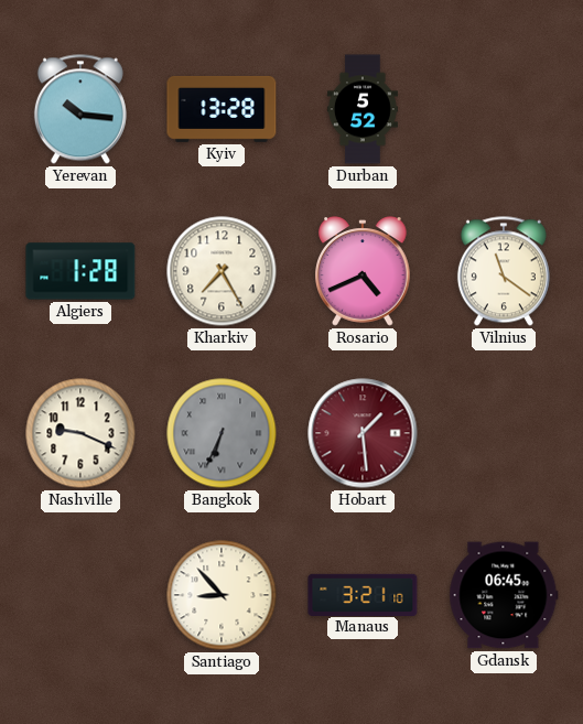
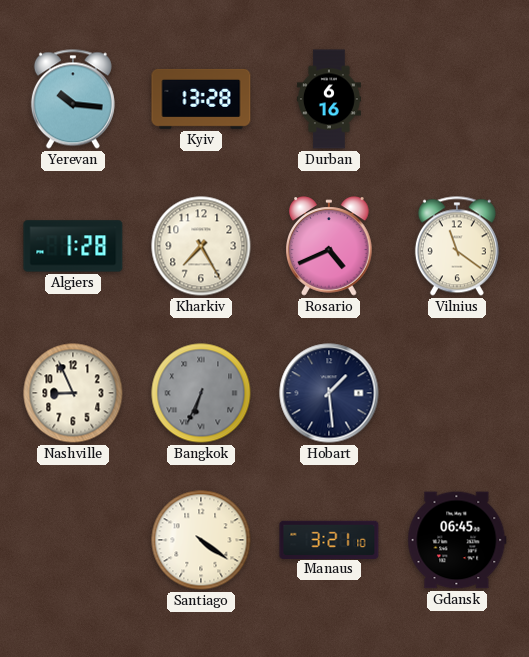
Durban: 5:52 -> 6:16
Nashville: 9:19 -> 8:56
Hobart dial: burgundy -> navy
Santiago: 8:53 -> 4:21
